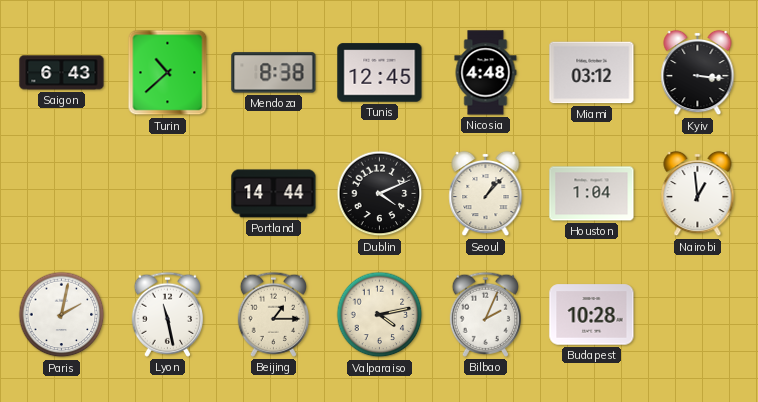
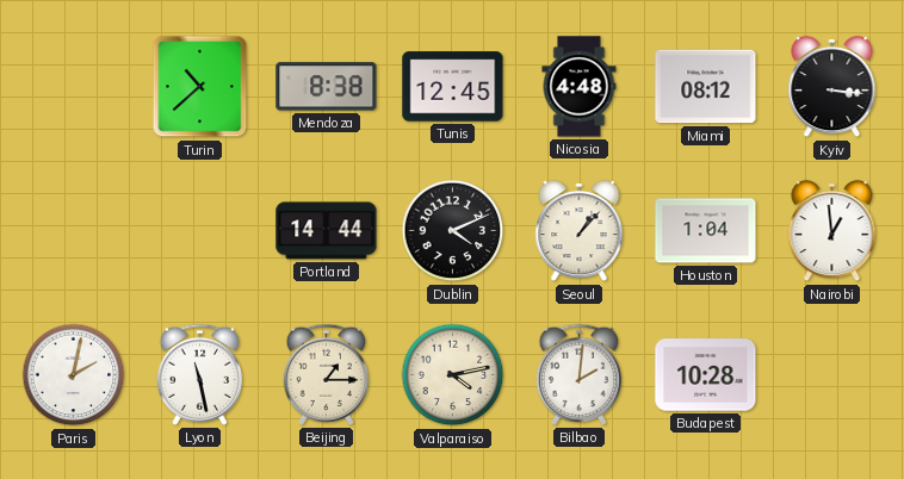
Saigon: 6:43 -> none
Miami: 03:12 -> 08:12
Bilbao: 2:04 -> 2:01
